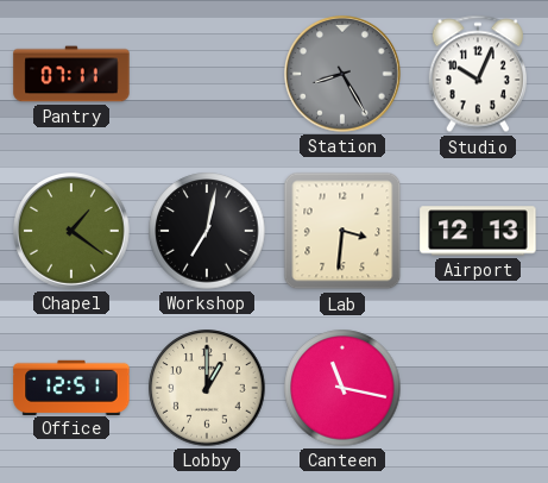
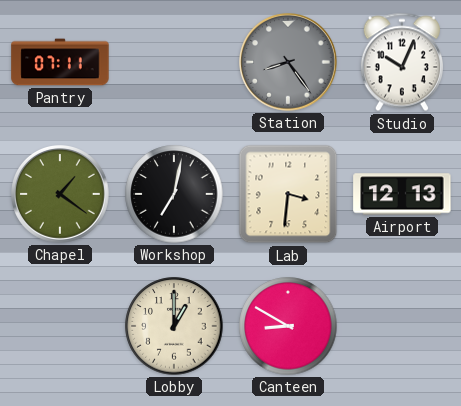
Station: 8:25 -> 8:24
Office: 12:51 -> none
Canteen: 11:17 -> 8:50
